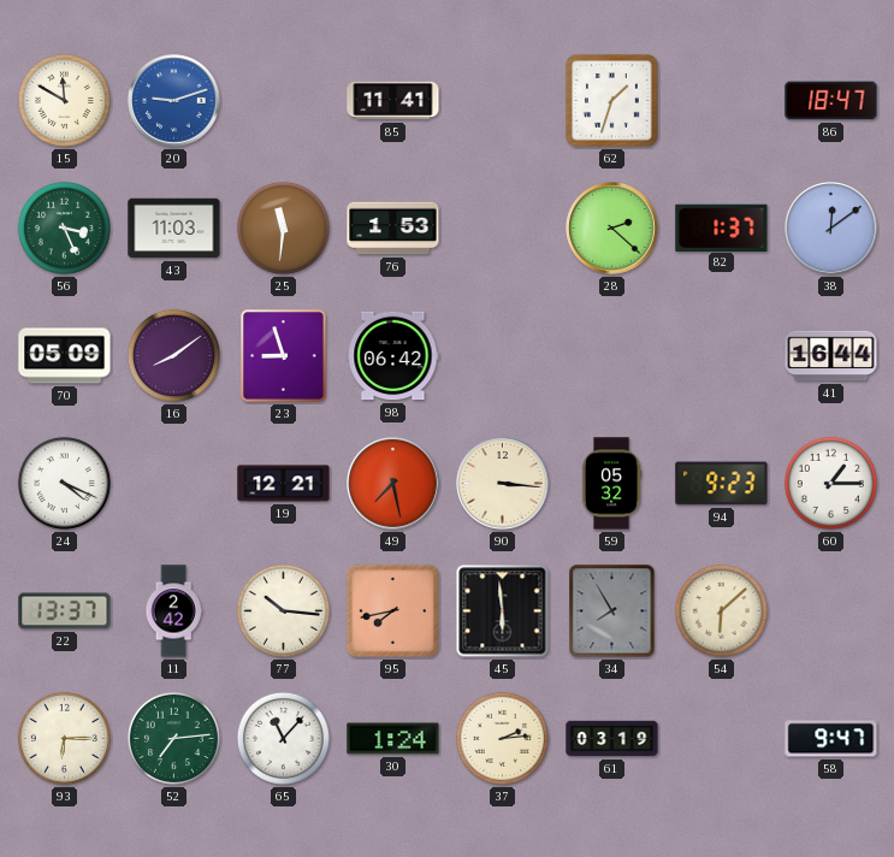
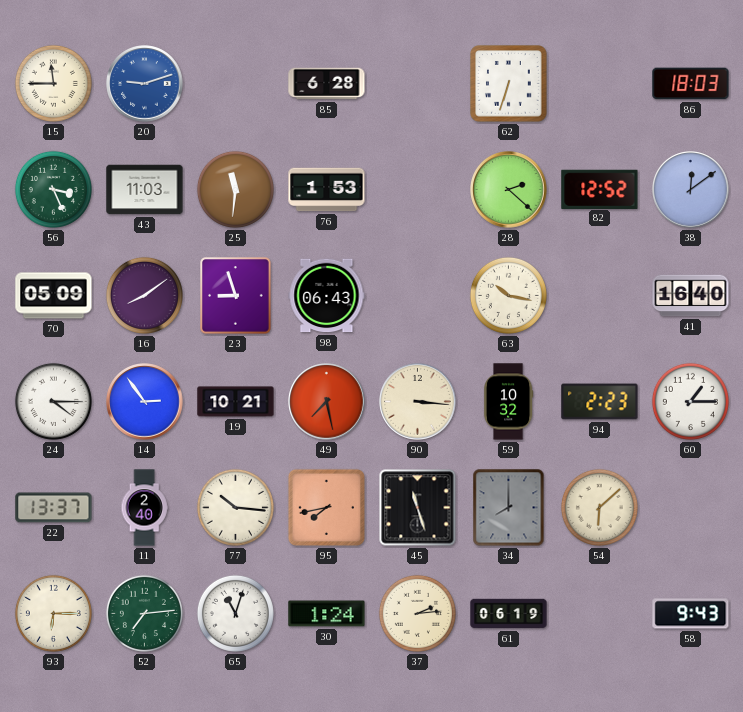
15: 11:50 -> 11:45
85: 11:41 -> 6:28
62: 1:33 -> 6:33
86: 18:47 -> 18:03
82: 1:37 -> 12:52
98: 06:42 -> 06:43
63: none -> 10:17
41: 16:44 -> 16:40
24: 4:19 -> 4:15
14: none -> 2:54
19: 12:21 -> 10:21
59: 05:32 -> 10:32
94: 9:23 -> 2:23
11: 2:42 -> 2:40
45: 5:59 -> 11:27
34: 7:55 -> 8:00
65: 11:07 -> 11:03
61: 03:19 -> 06:19
58: 9:47 -> 9:43
